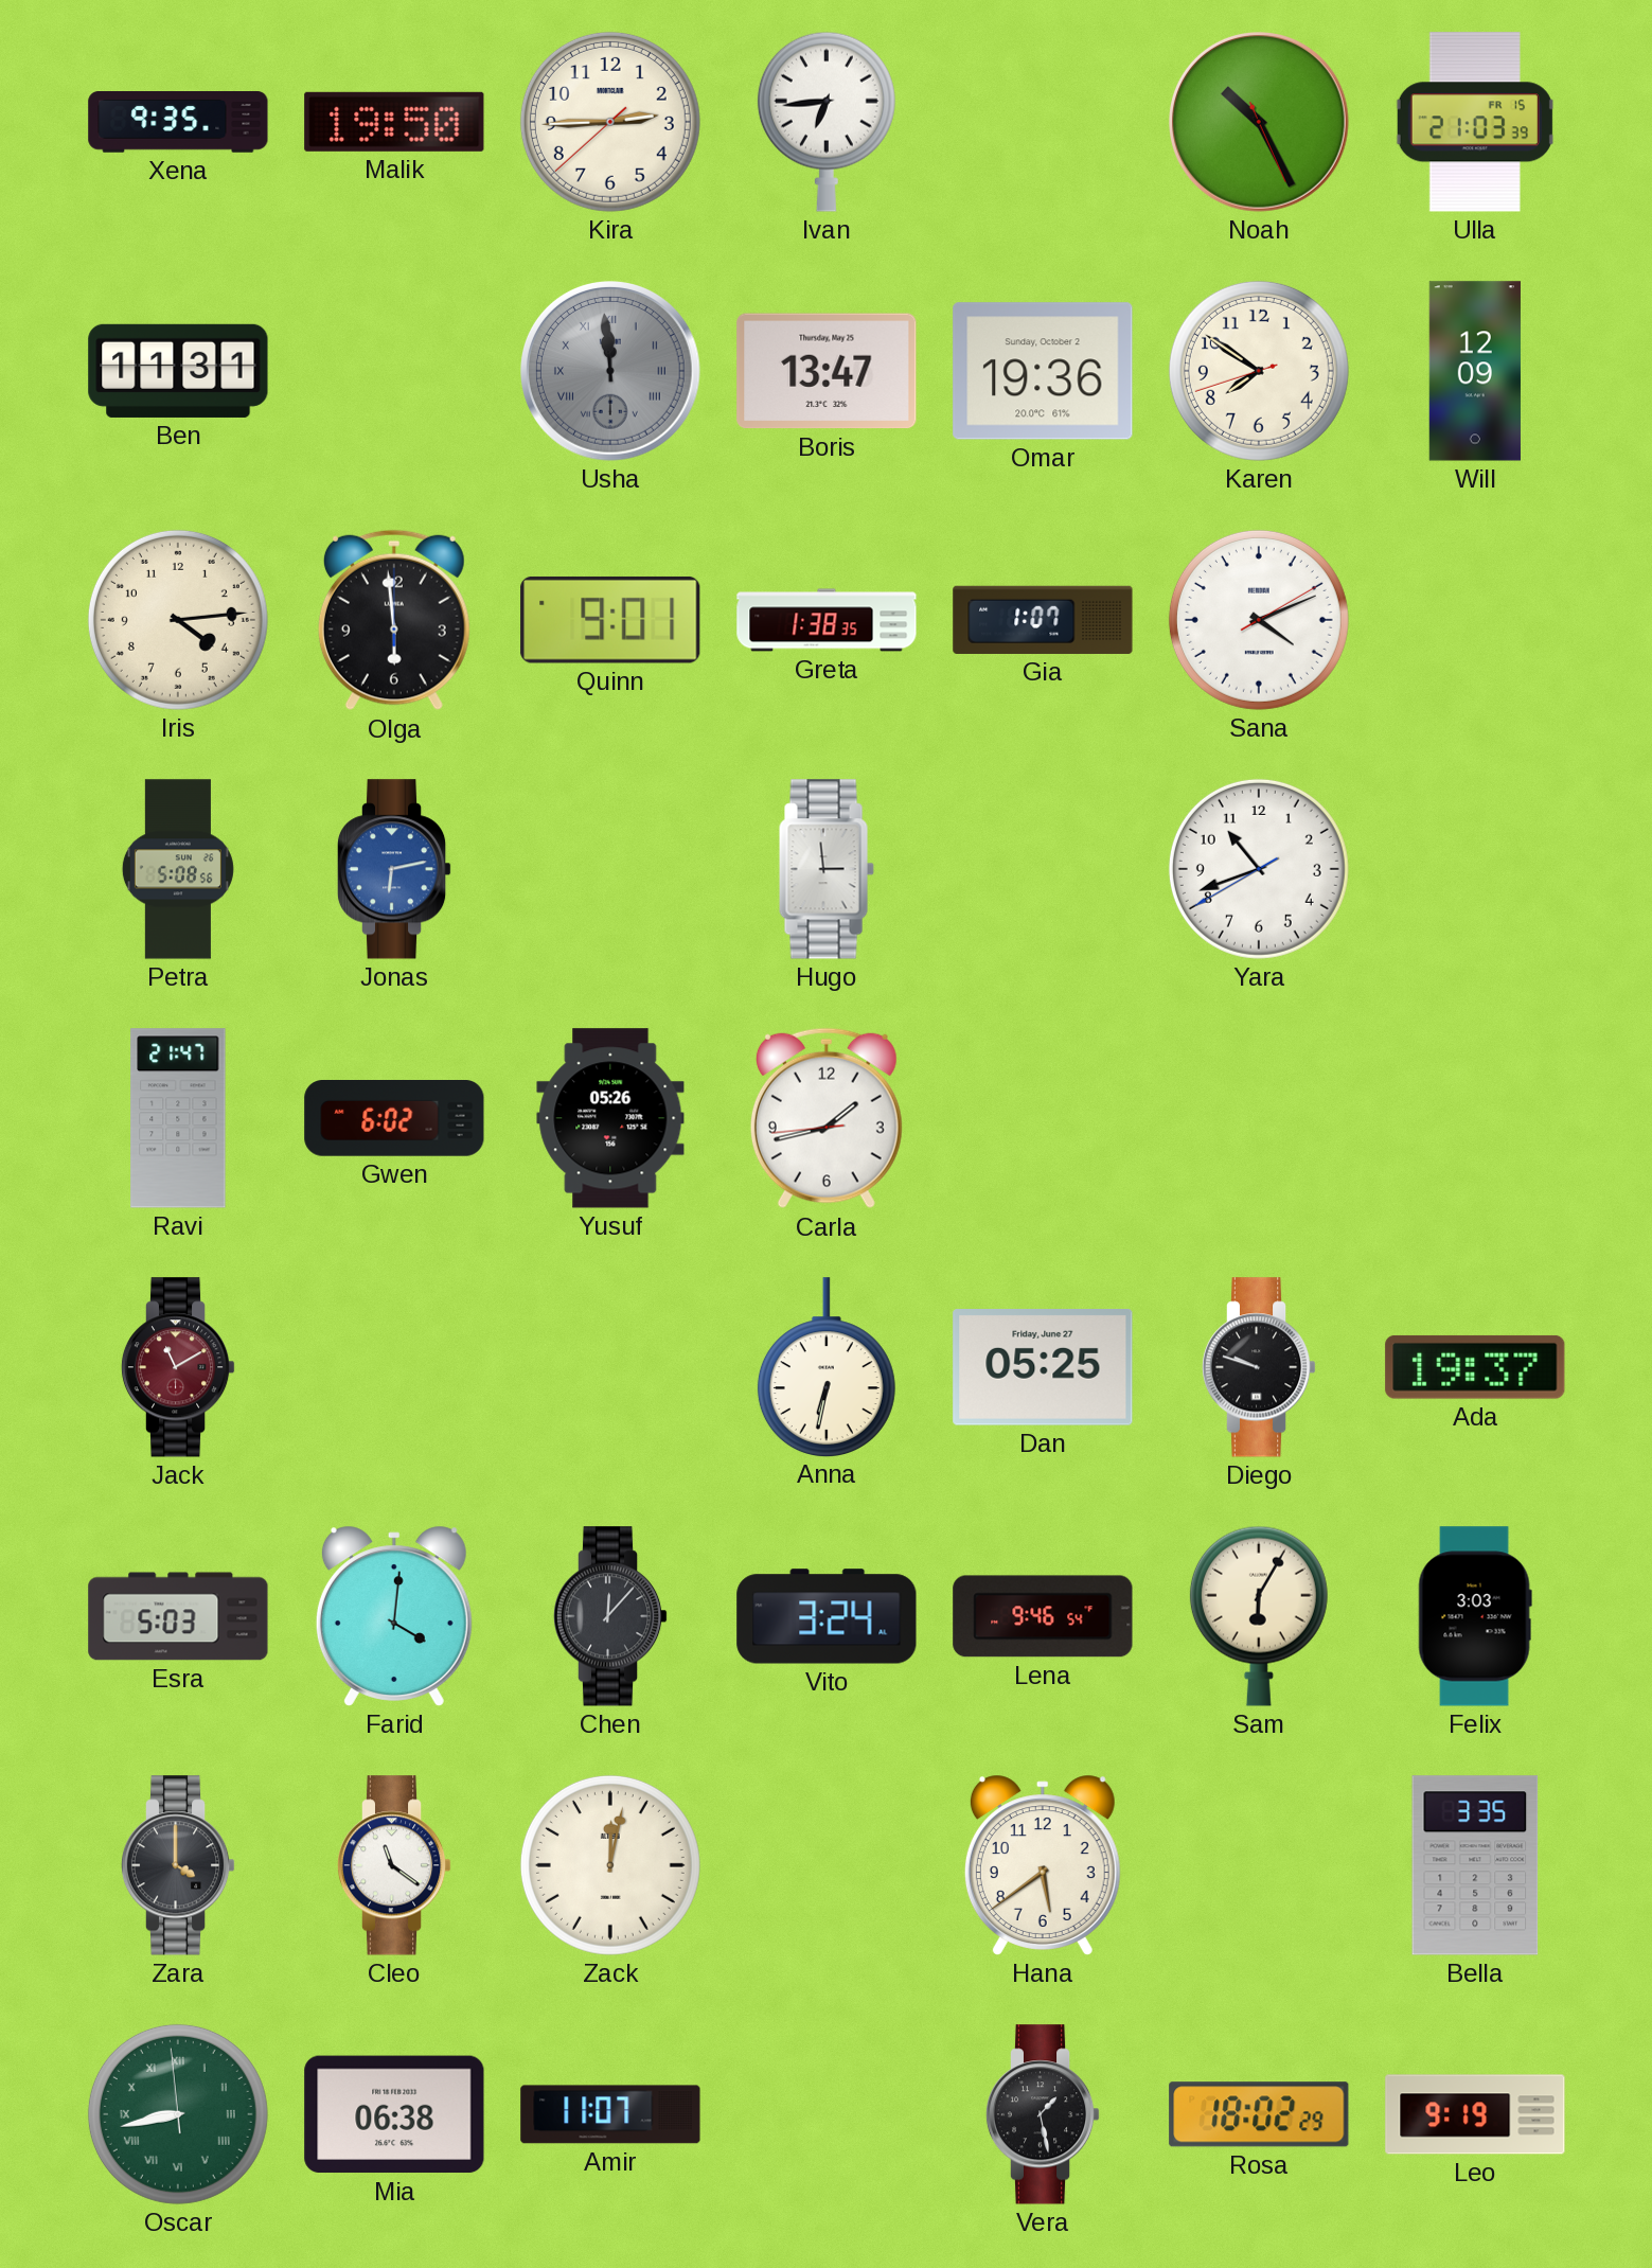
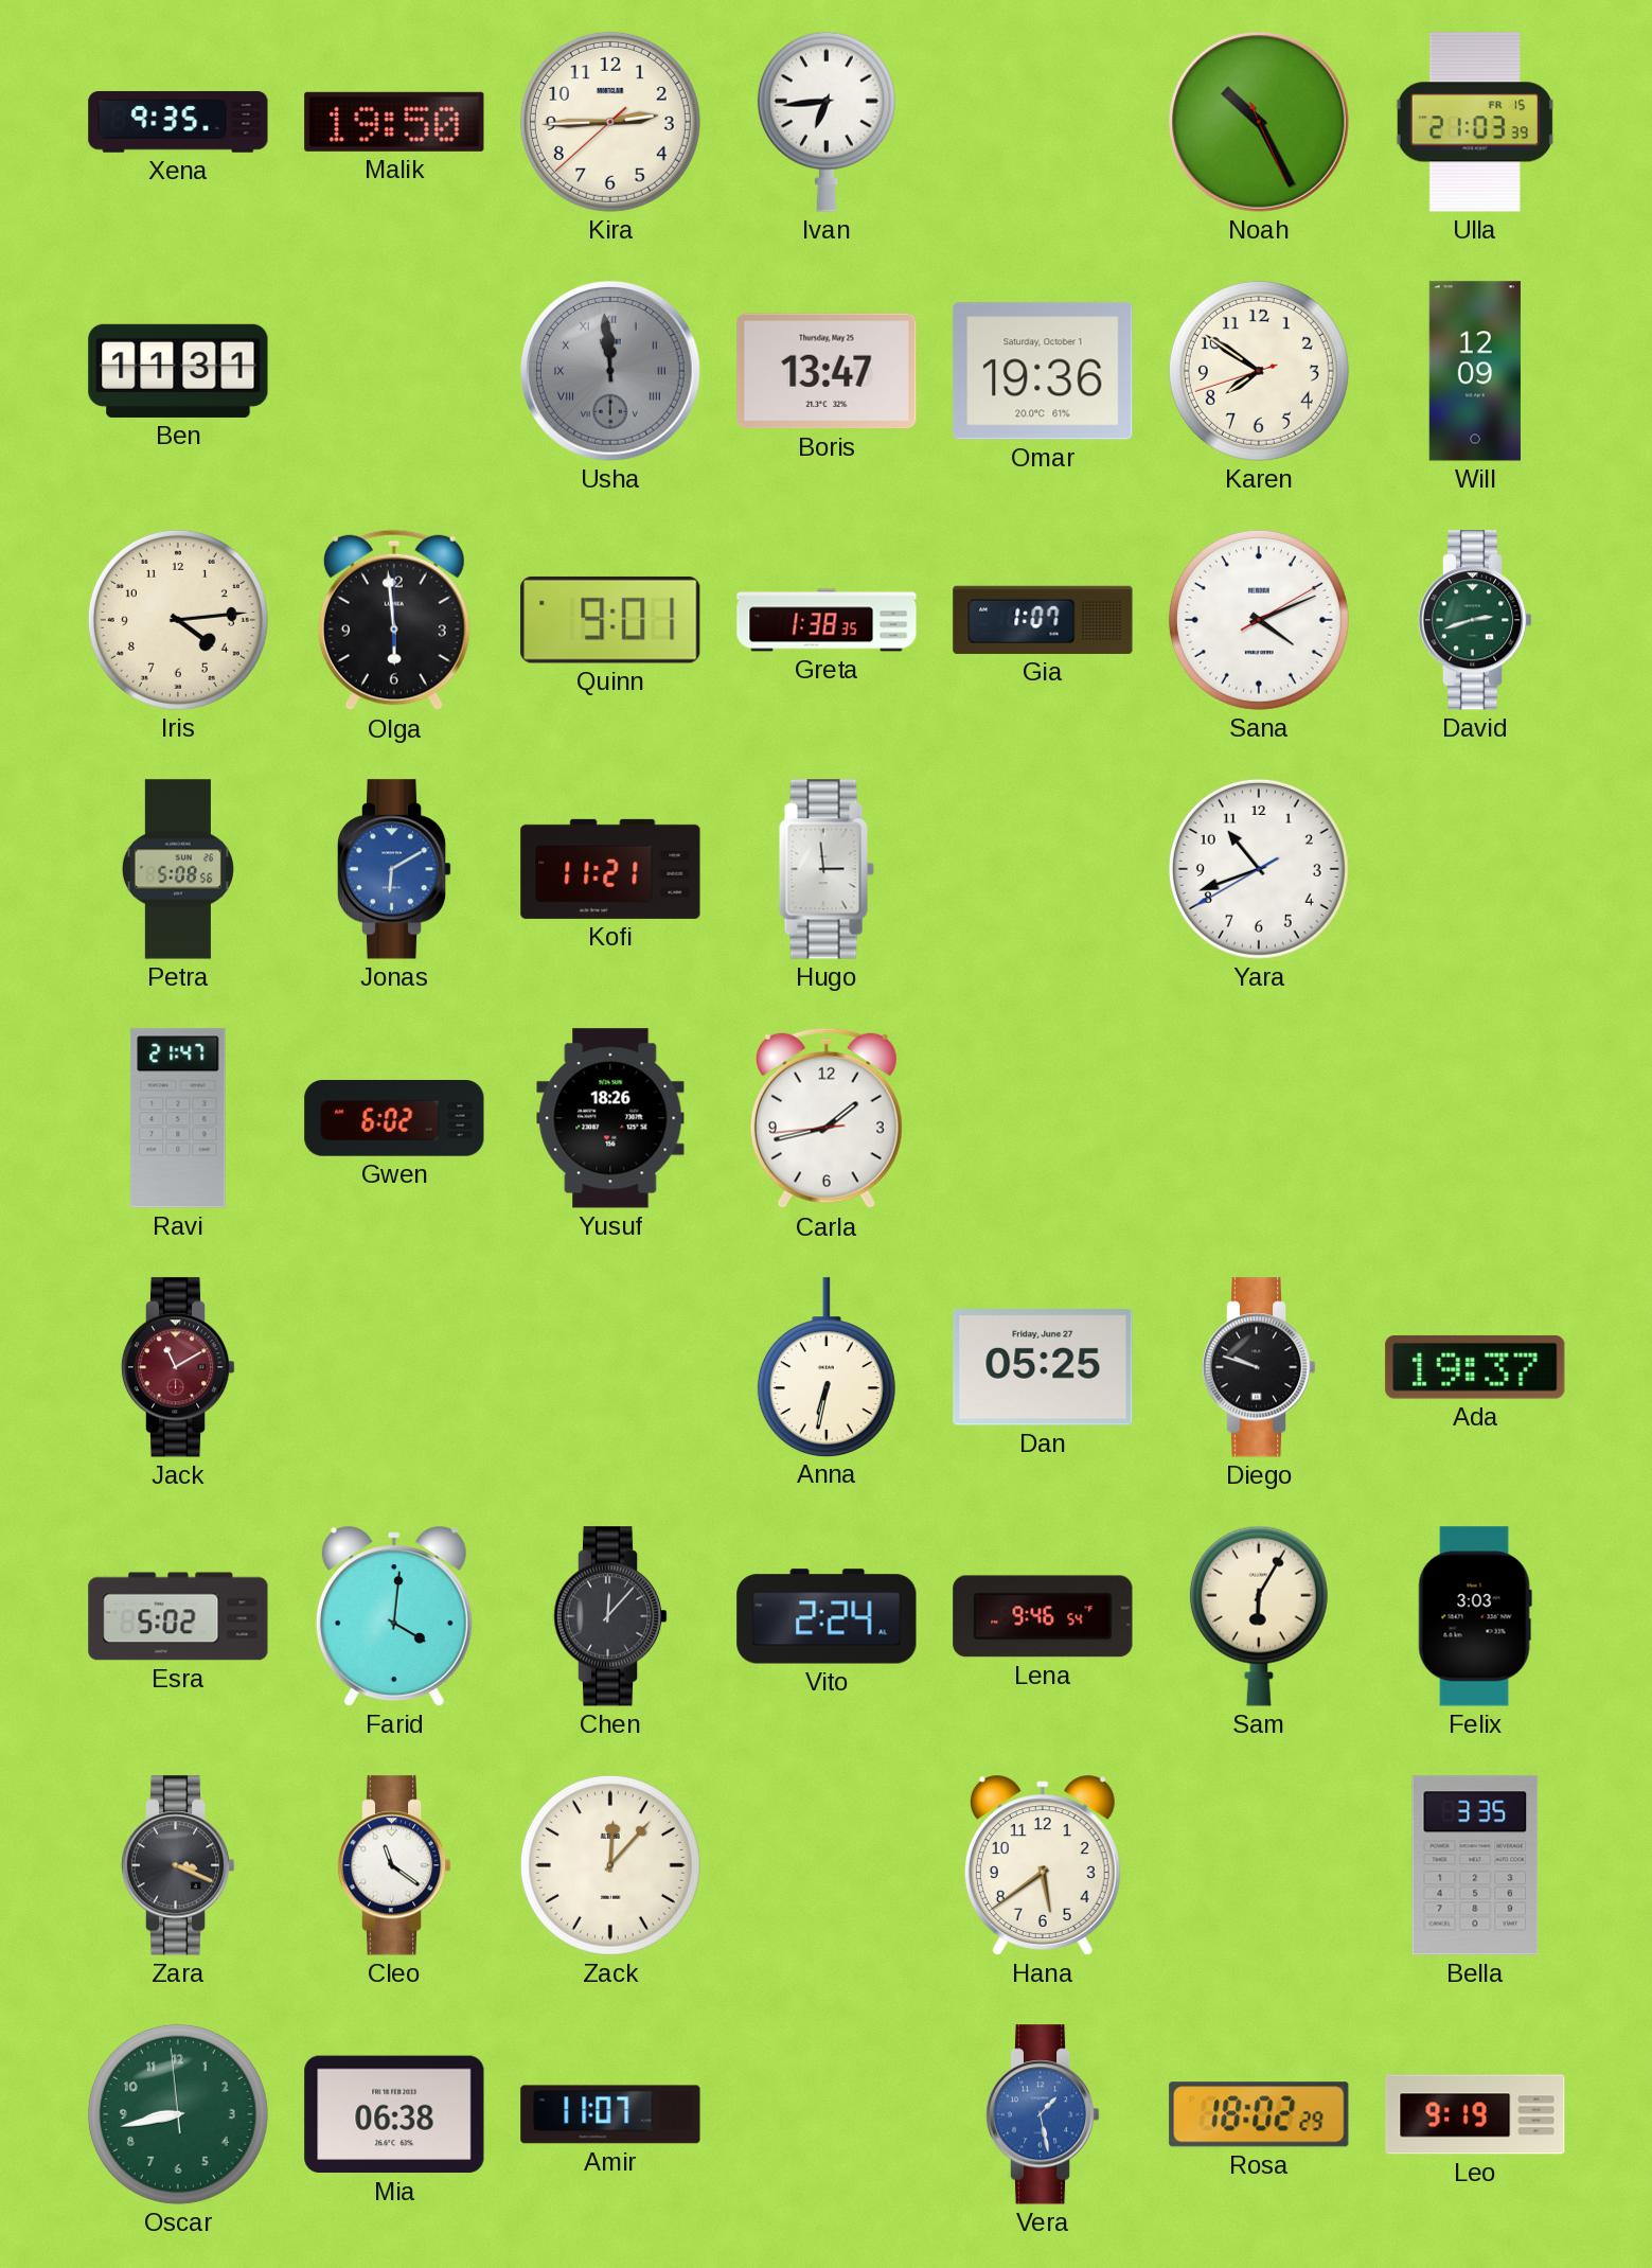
Omar date: Sunday, October 2 -> Saturday, October 1
David: none -> 2:42
Jonas: 6:13 -> 6:10
Kofi: none -> 11:21
Yusuf: 05:26 -> 18:26
Esra: 5:03 -> 5:02
Vito: 3:24 -> 2:24
Zara: 4:00 -> 3:19
Zack: 12:02 -> 12:07
Oscar numerals: Roman -> Arabic
Vera dial: black -> blue
